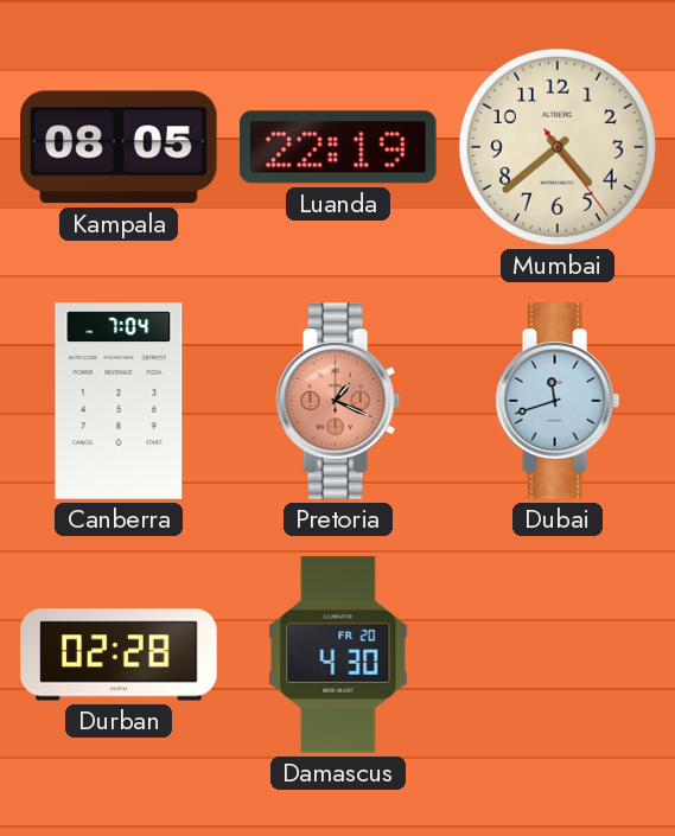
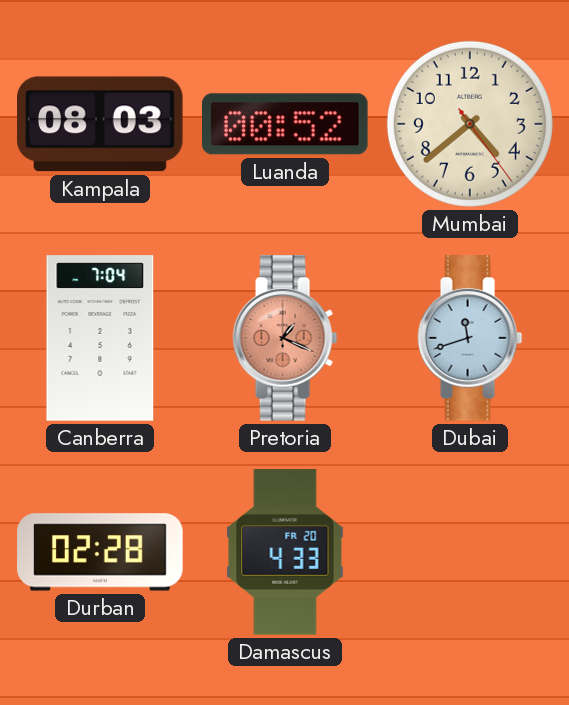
Kampala: 08:05 -> 08:03
Luanda: 22:19 -> 00:52
Damascus: 4:30 -> 4:33
